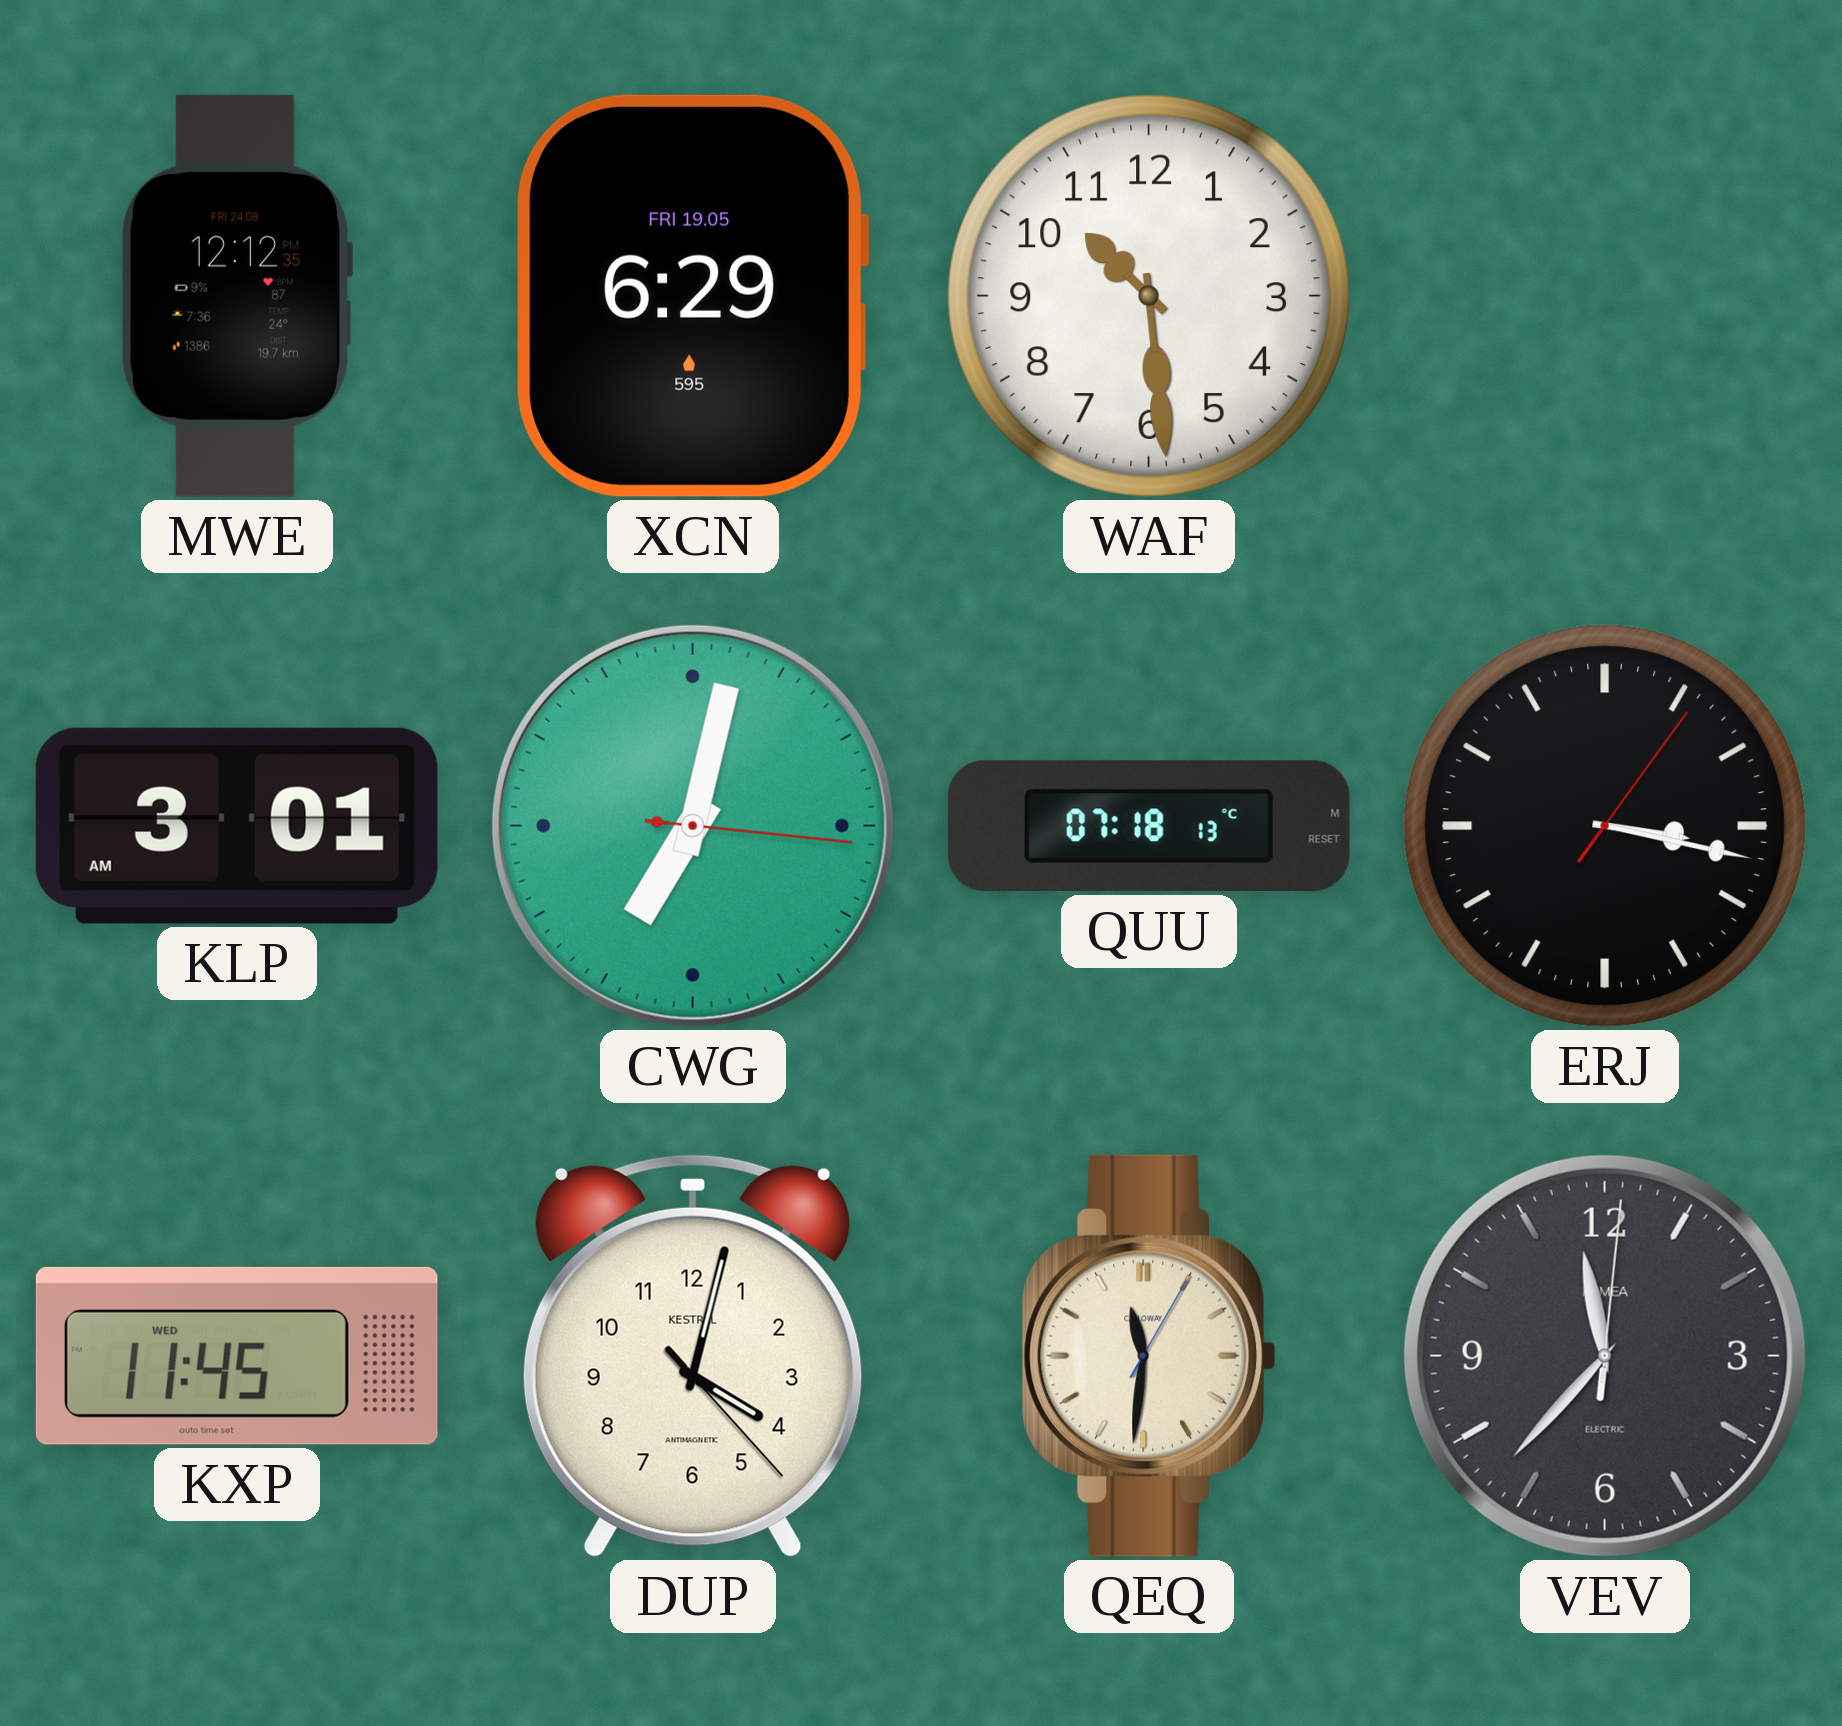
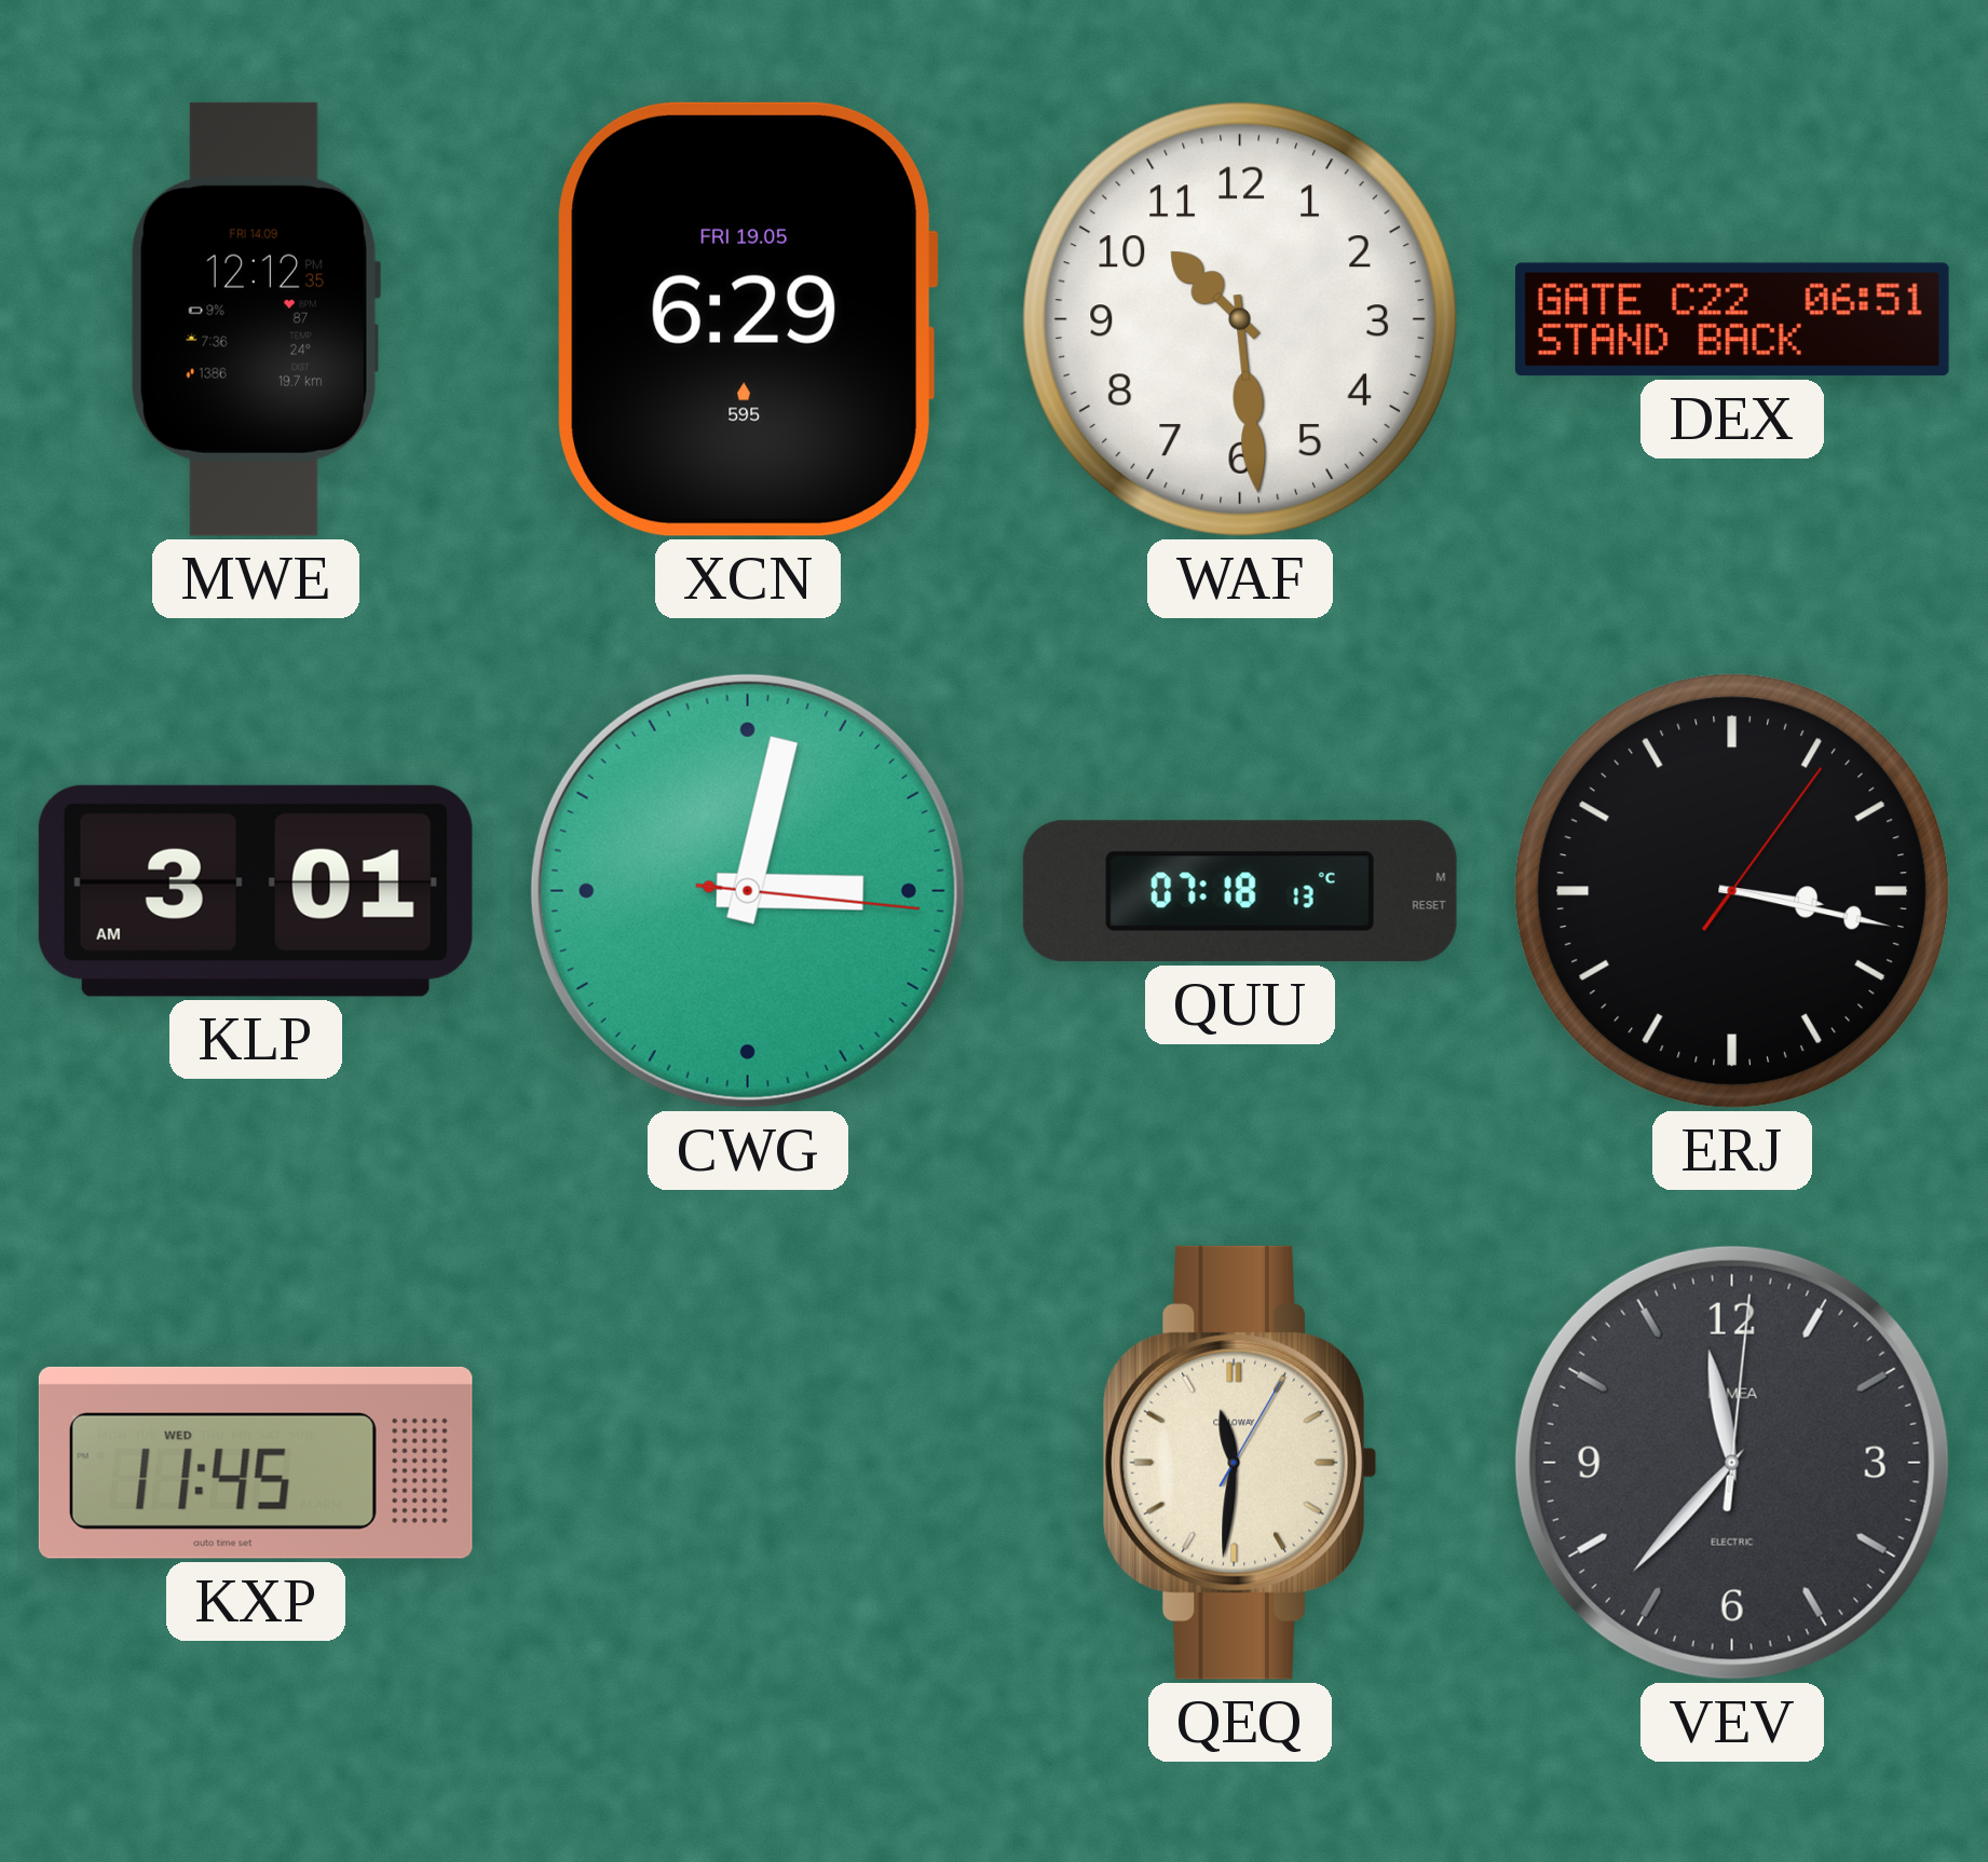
MWE date: FRI 24.08 -> FRI 14.09
DEX: none -> 06:51
CWG: 7:02 -> 3:02
DUP: 4:02 -> none
